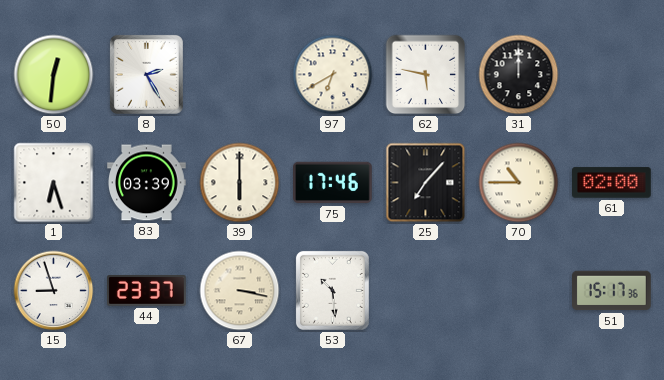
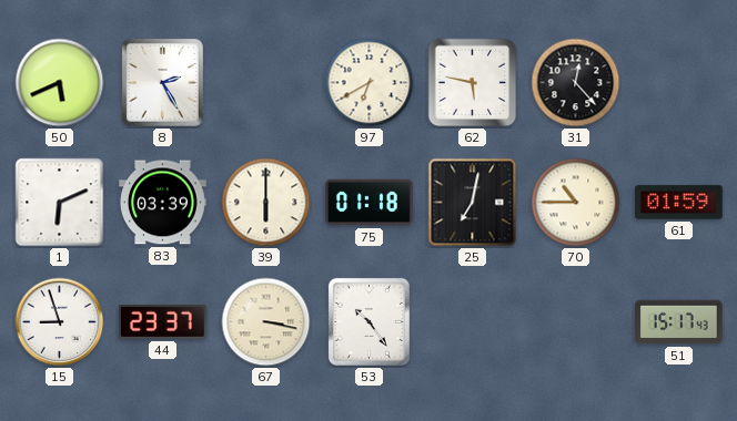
50: 12:31 -> 5:41
31: 12:00 -> 12:23
1: 6:27 -> 6:11
75: 17:46 -> 01:18
25: 7:07 -> 7:02
61: 02:00 -> 01:59
53: 10:29 -> 10:24
51: 15:17:36 -> 15:17:43
